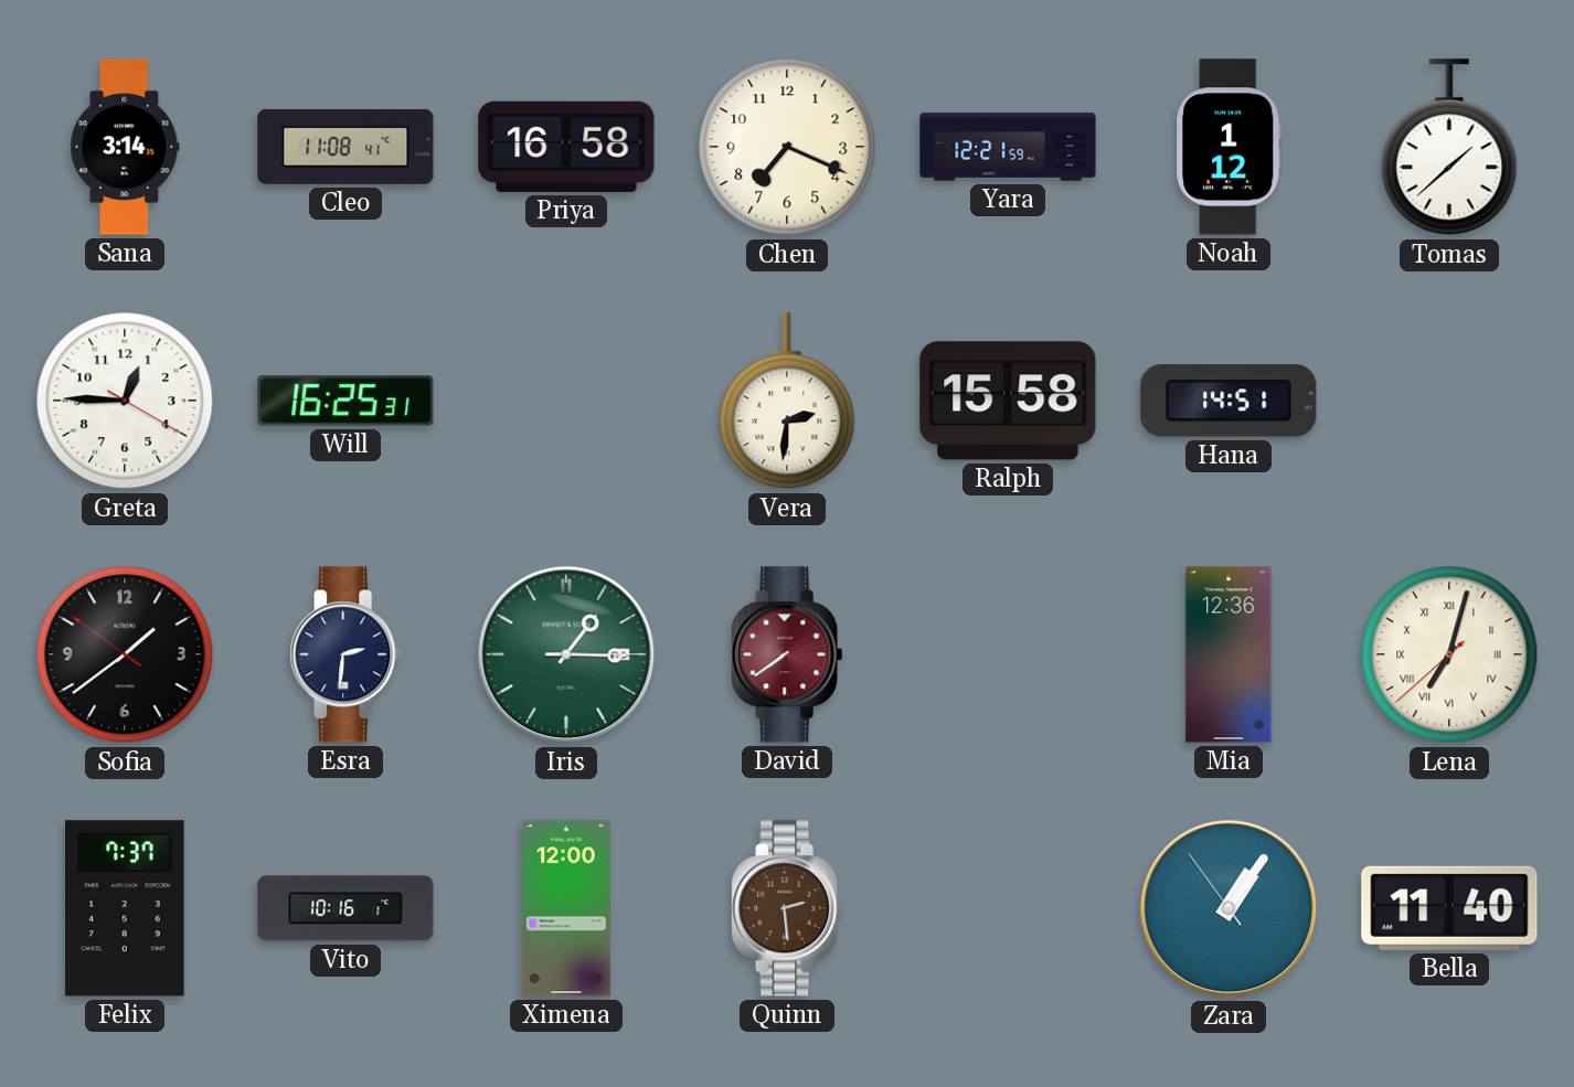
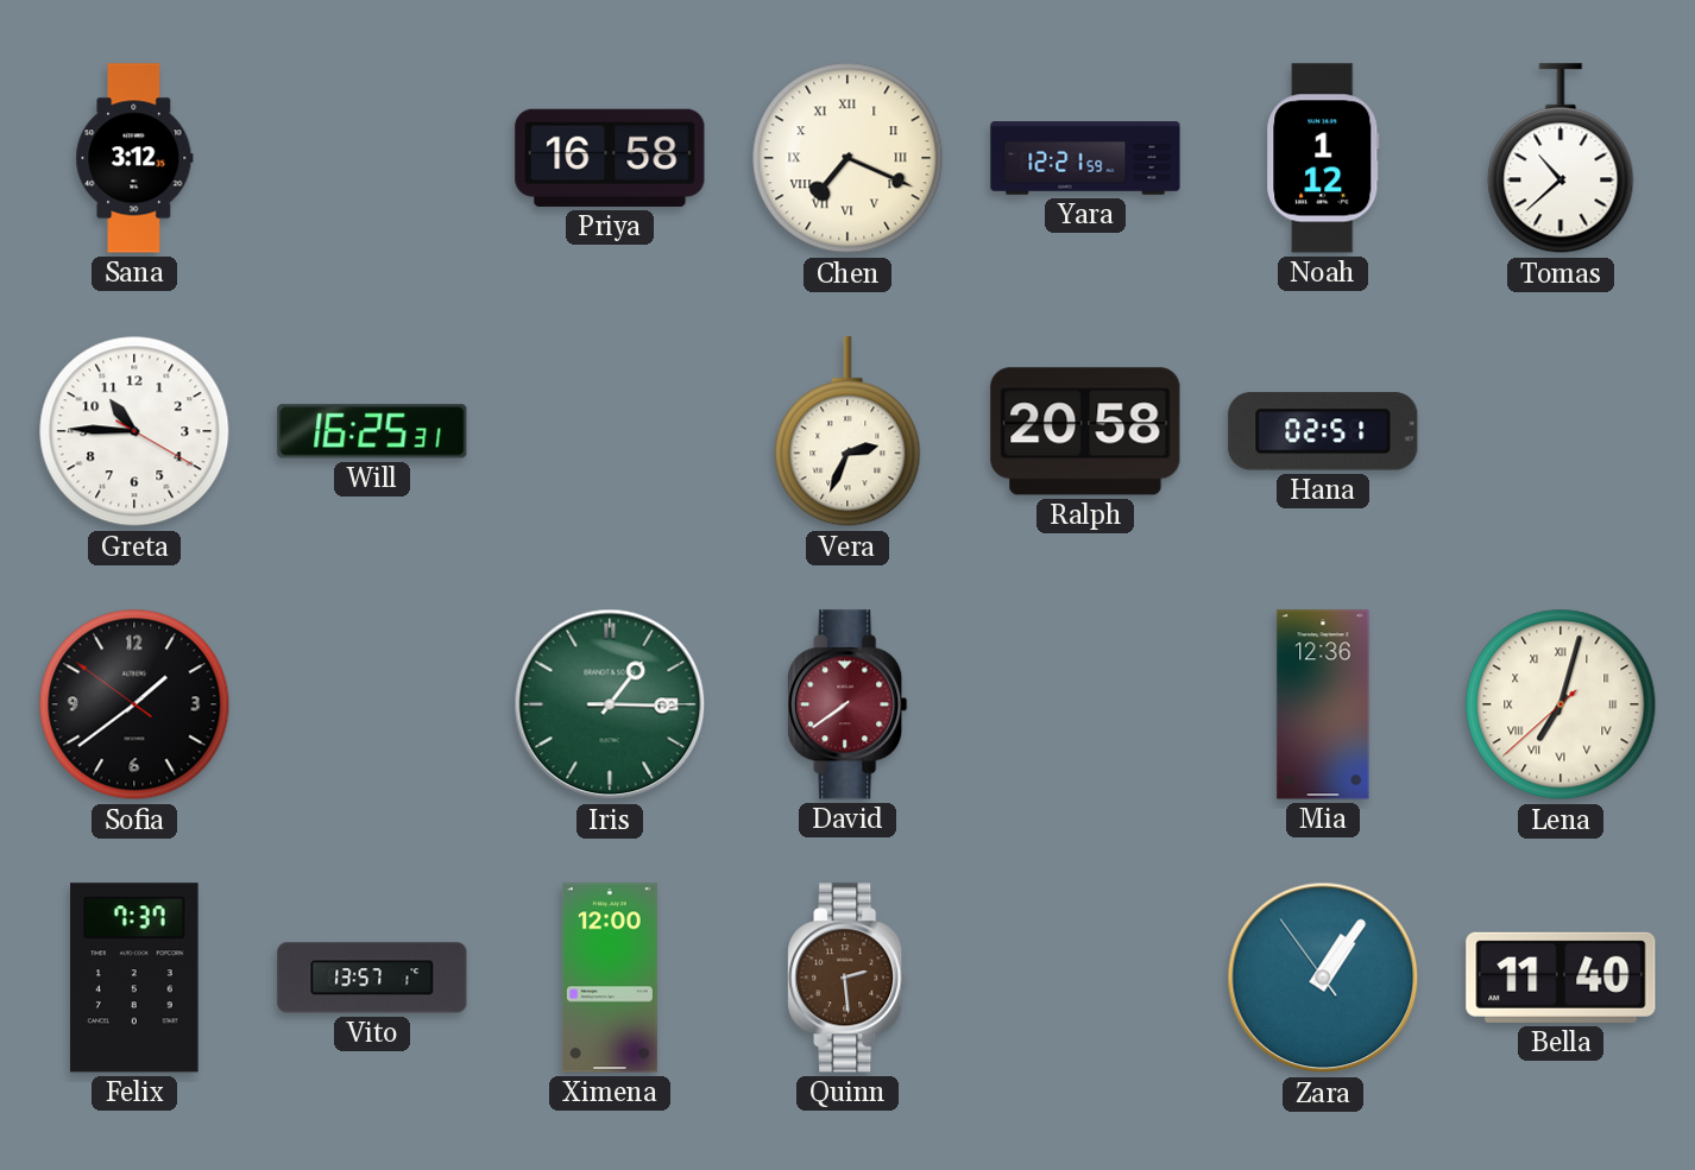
Sana: 3:14 -> 3:12
Cleo: 11:08 -> none
Chen numerals: Arabic -> Roman
Tomas: 1:38 -> 10:38
Greta: 12:45 -> 10:45
Vera: 2:31 -> 2:34
Ralph: 15:58 -> 20:58
Hana: 14:51 -> 02:51
Esra: 2:31 -> none
Vito: 10:16 -> 13:57
